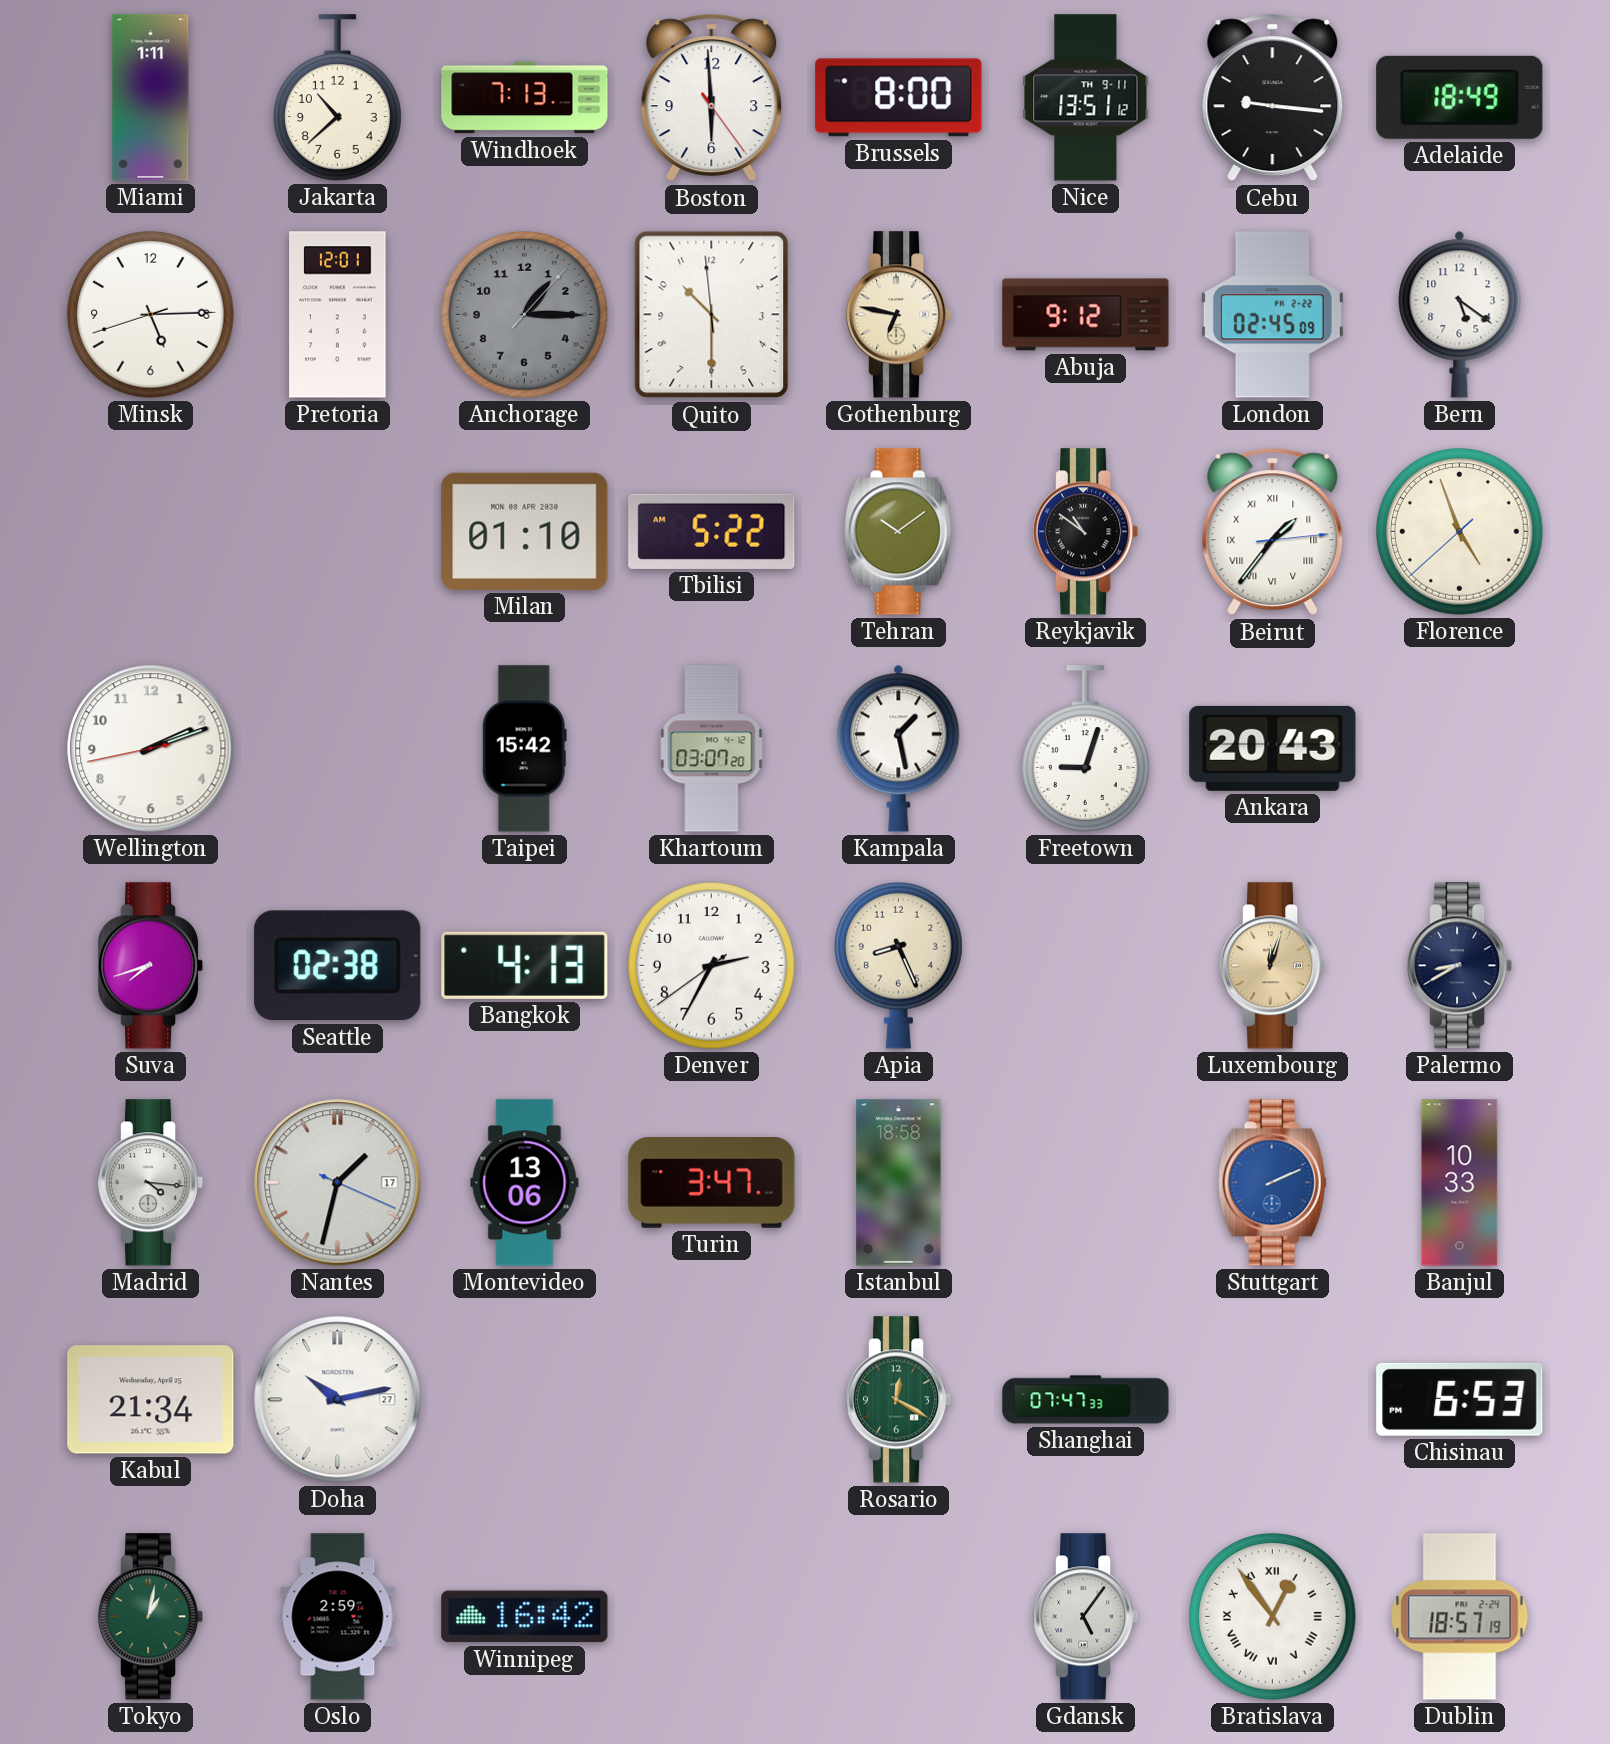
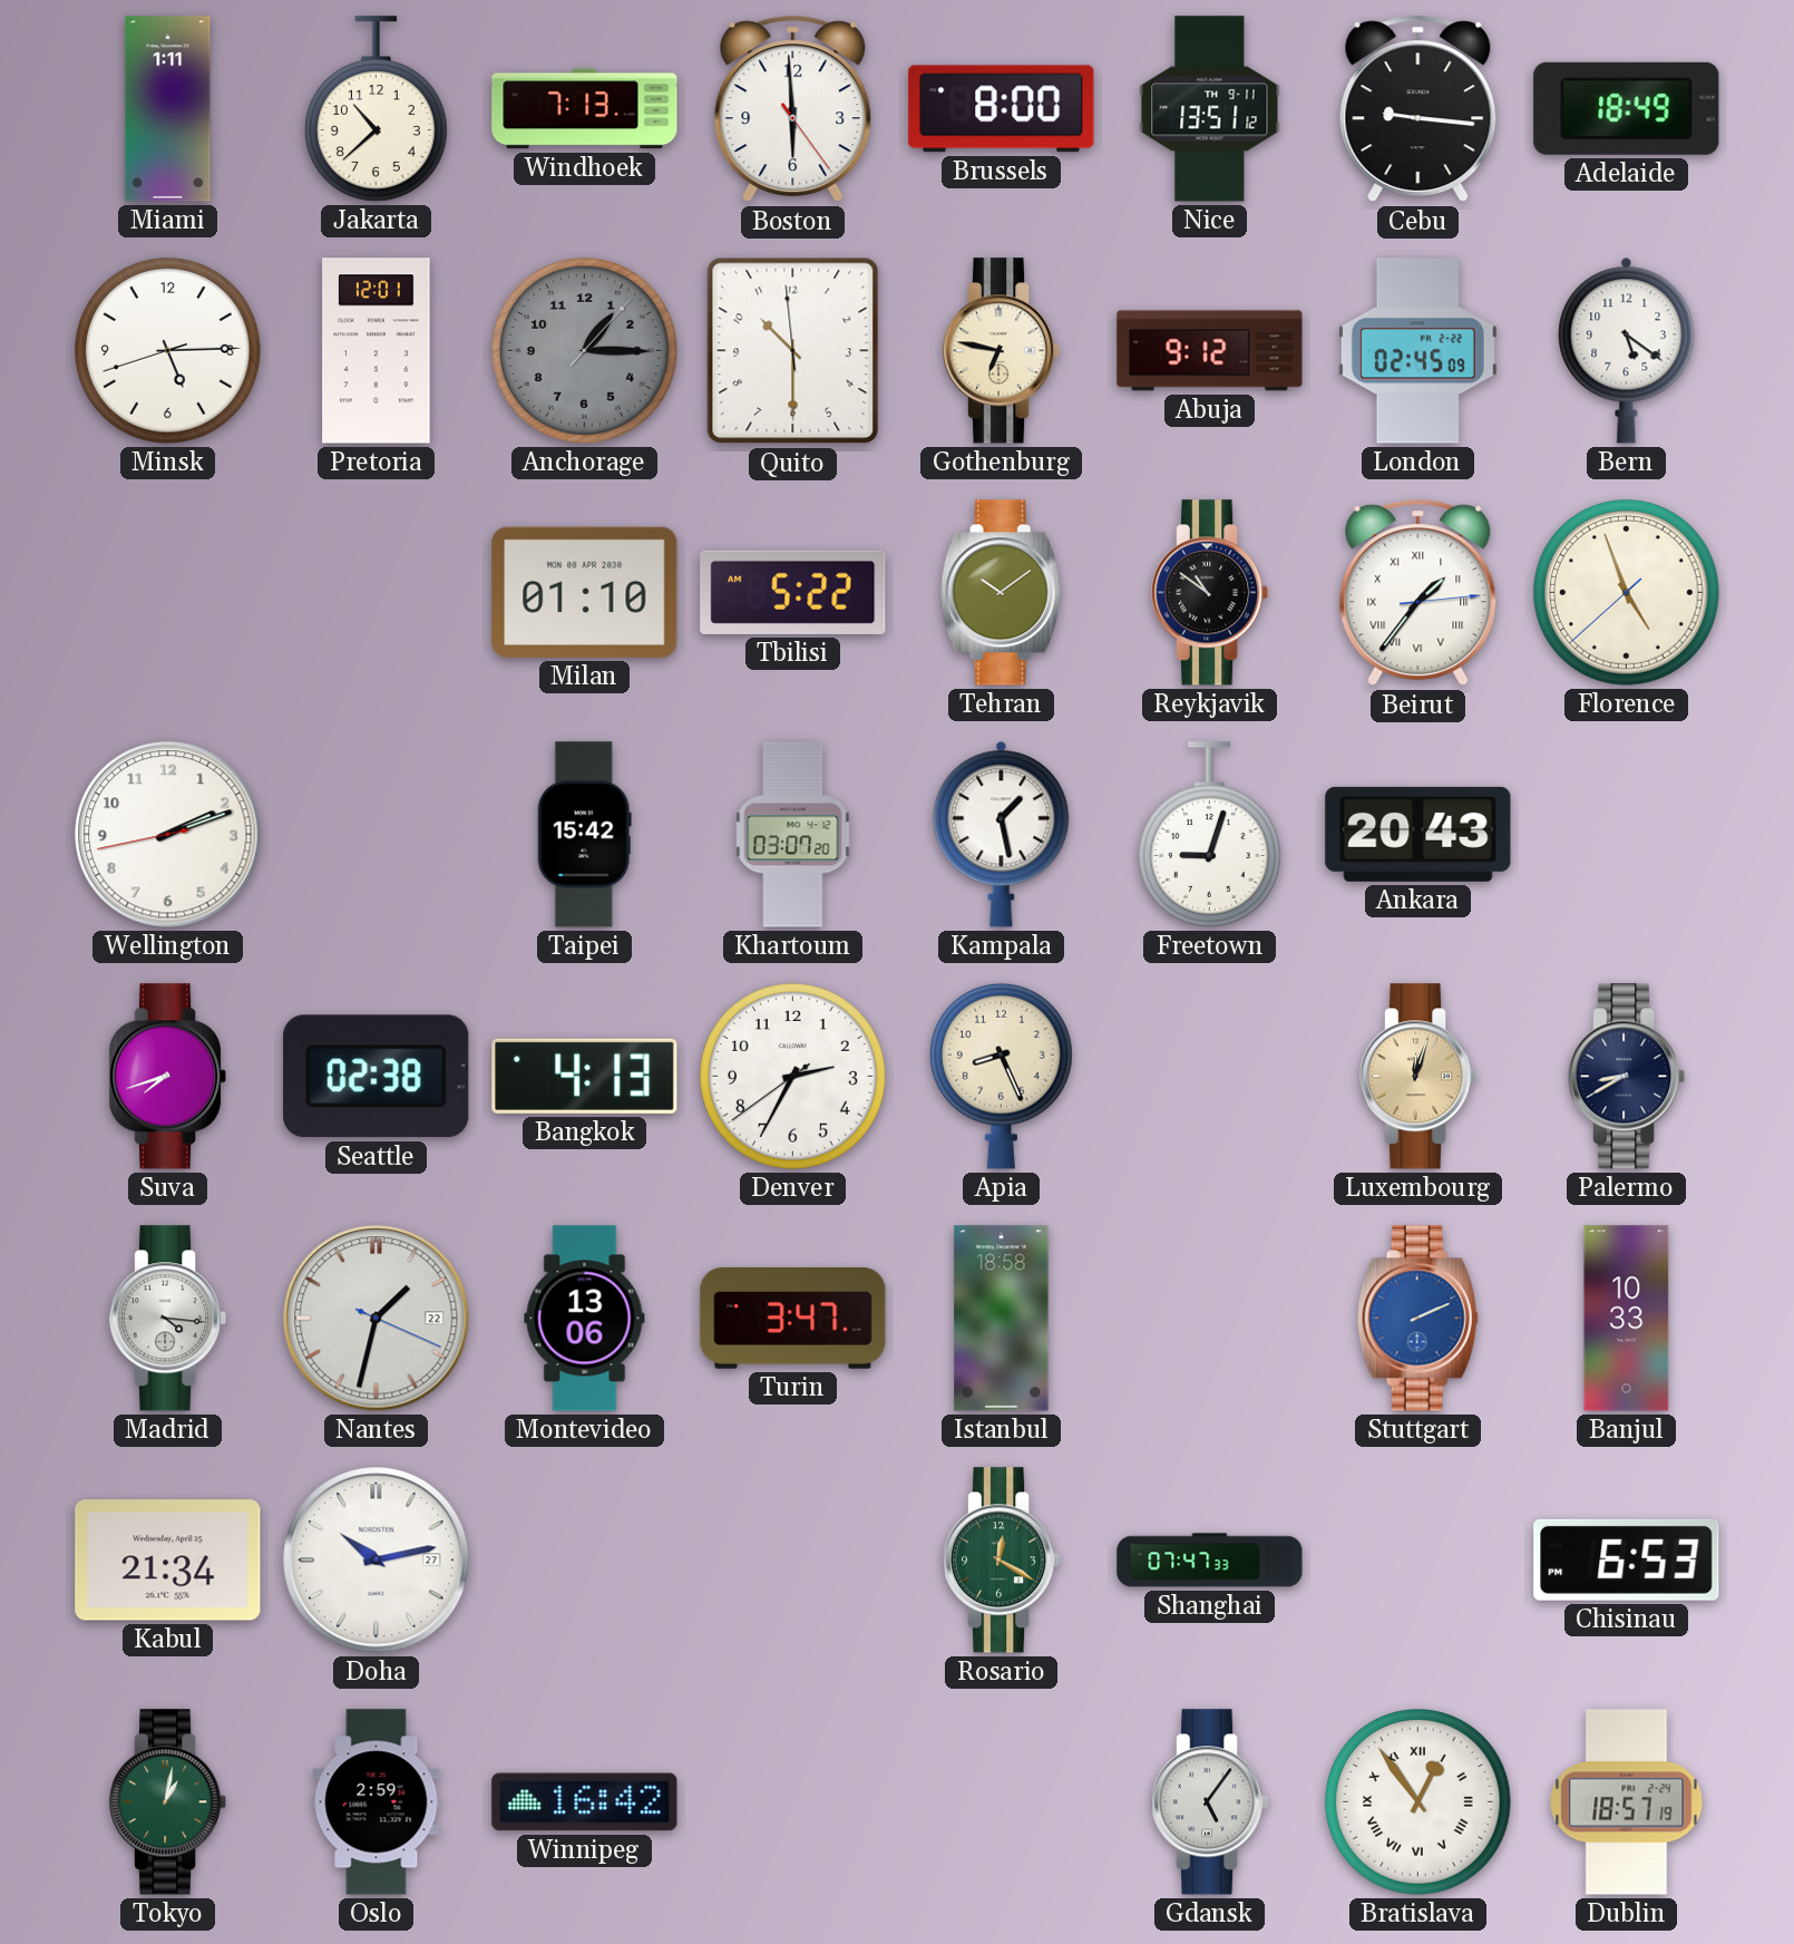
Nantes date: 17 -> 22
